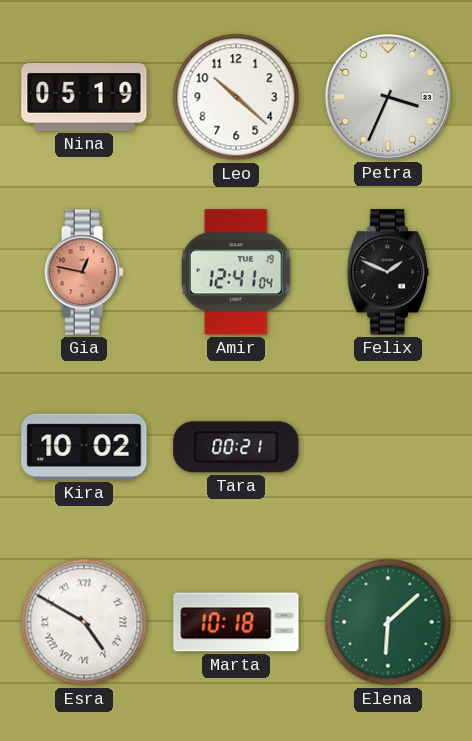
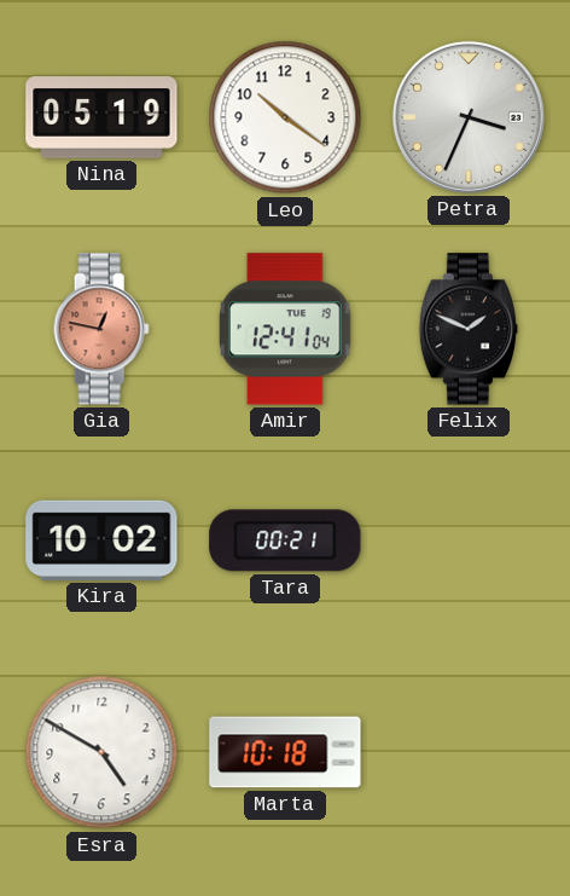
Leo: 10:22 -> 10:21
Esra numerals: Roman -> Arabic
Elena: 6:08 -> none
